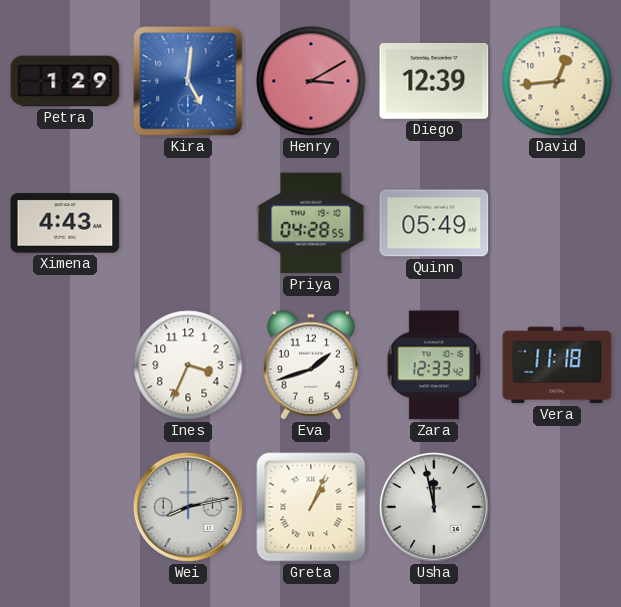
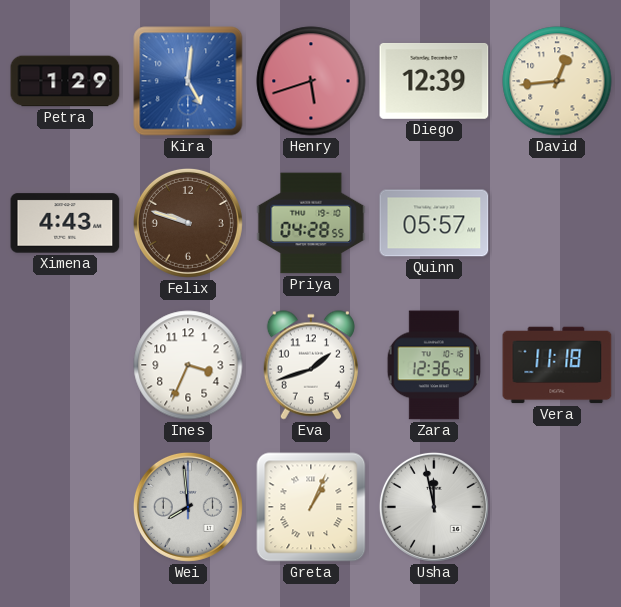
Henry: 3:10 -> 5:42
Felix: none -> 9:48
Quinn: 05:49 -> 05:57
Zara: 12:33 -> 12:36
Wei: 8:13 -> 7:59
